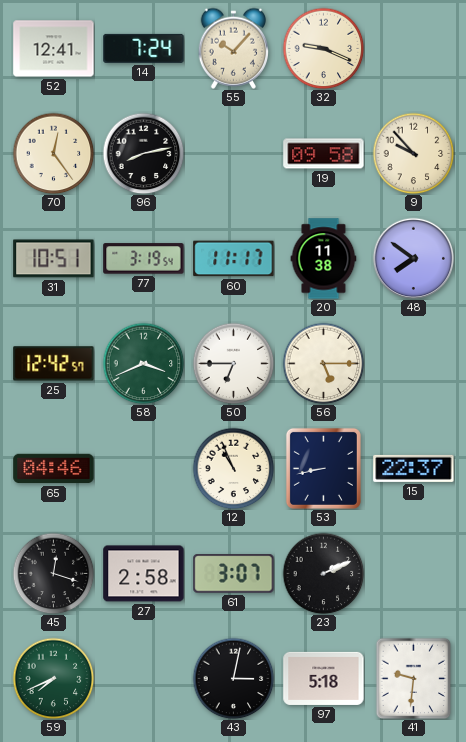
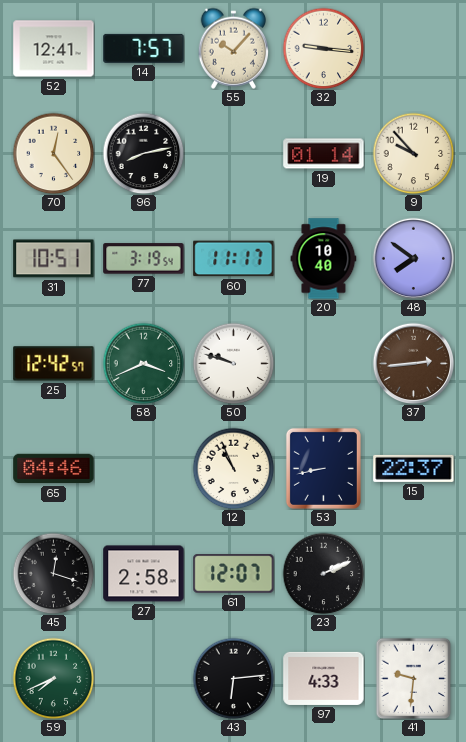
14: 7:24 -> 7:57
32: 9:19 -> 9:16
19: 09:58 -> 01:14
20: 11:38 -> 10:40
50: 6:45 -> 9:48
56: 5:15 -> none
37: none -> 2:44
61: 3:07 -> 12:07
43: 3:02 -> 6:14
97: 5:18 -> 4:33
